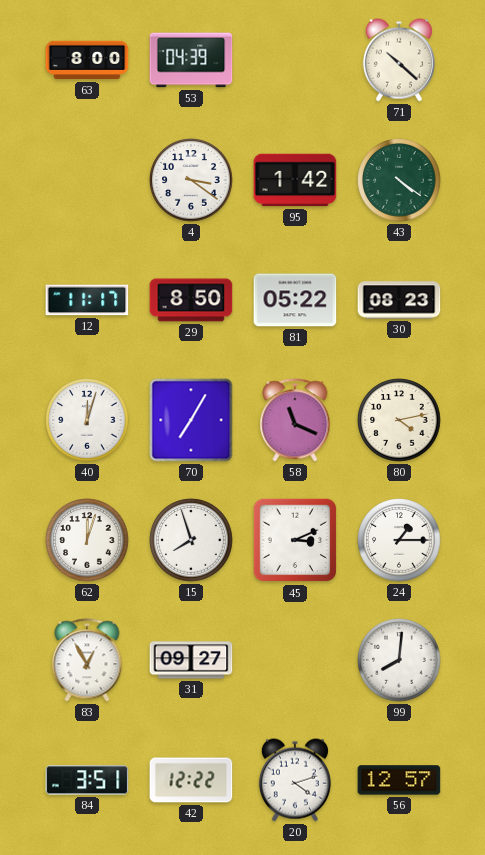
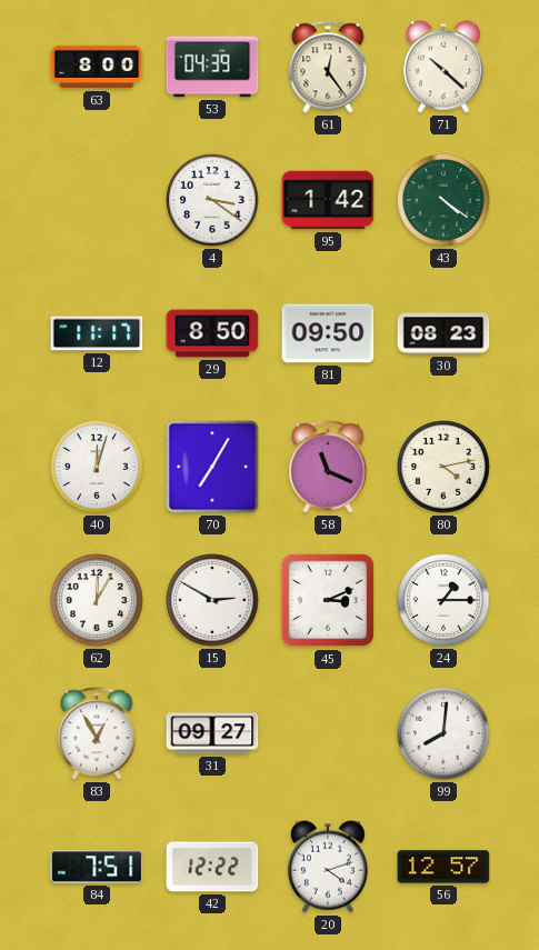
61: none -> 12:24
81: 05:22 -> 09:50
62: 12:03 -> 12:05
15: 7:57 -> 2:50
84: 3:51 -> 7:51
